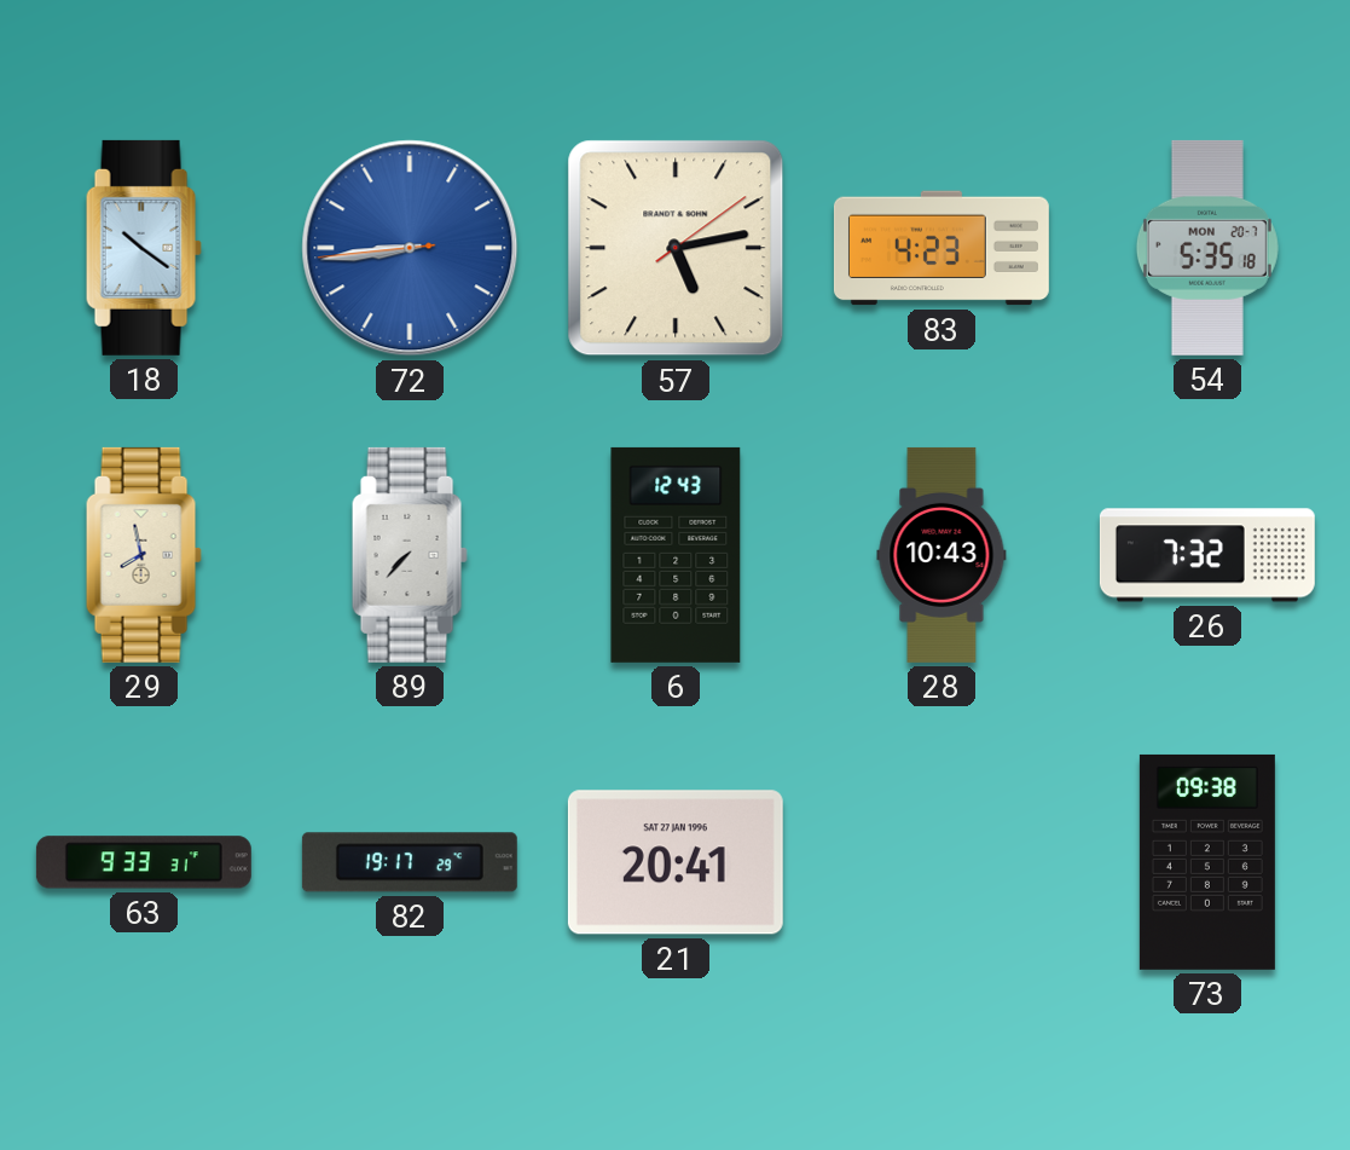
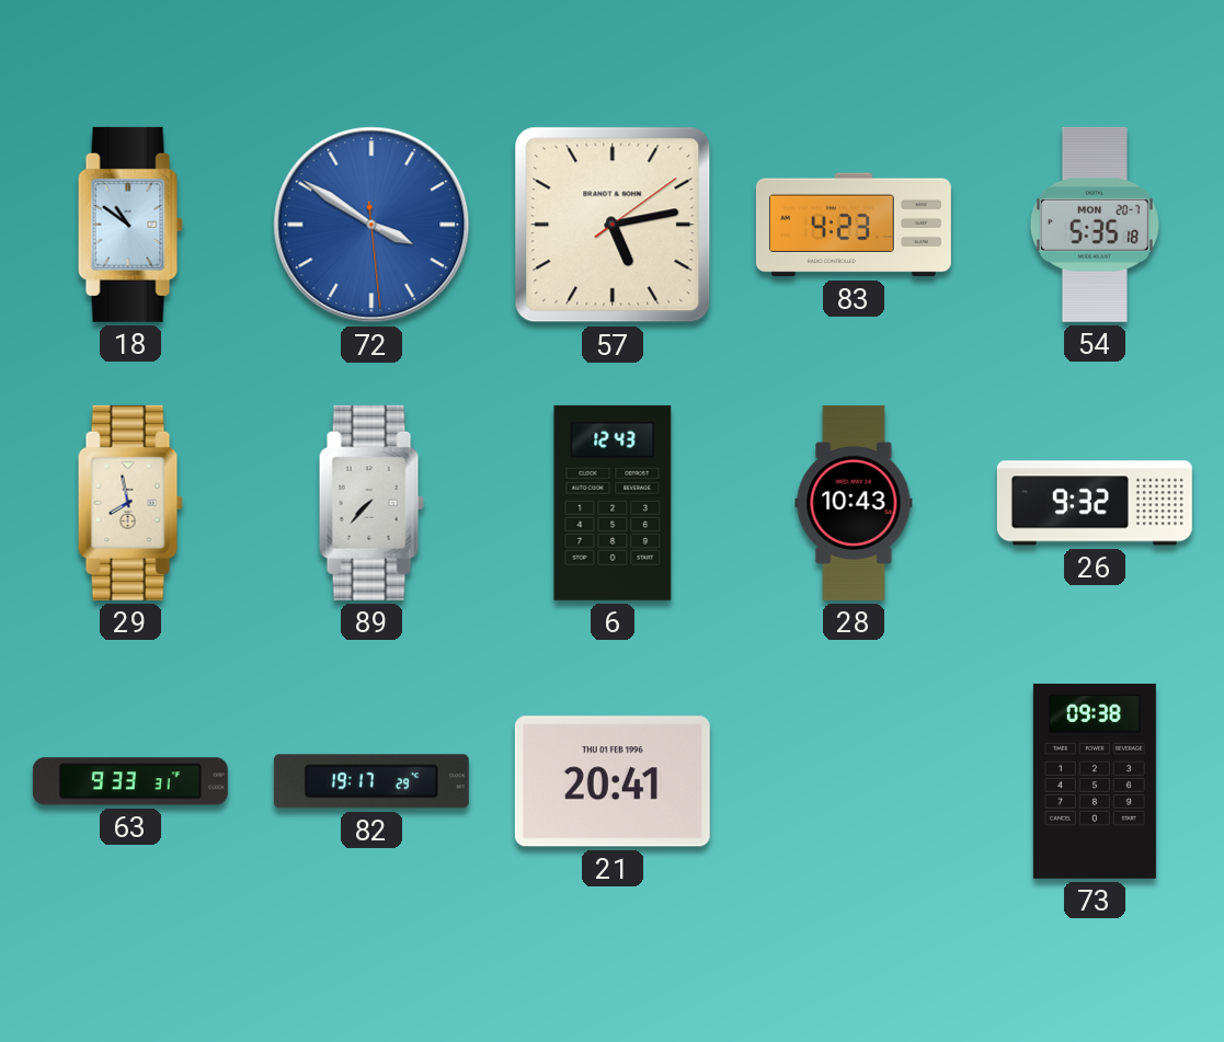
18: 10:21 -> 10:51
72: 8:43 -> 3:50
26: 7:32 -> 9:32
21 date: SAT 27 JAN 1996 -> THU 01 FEB 1996
